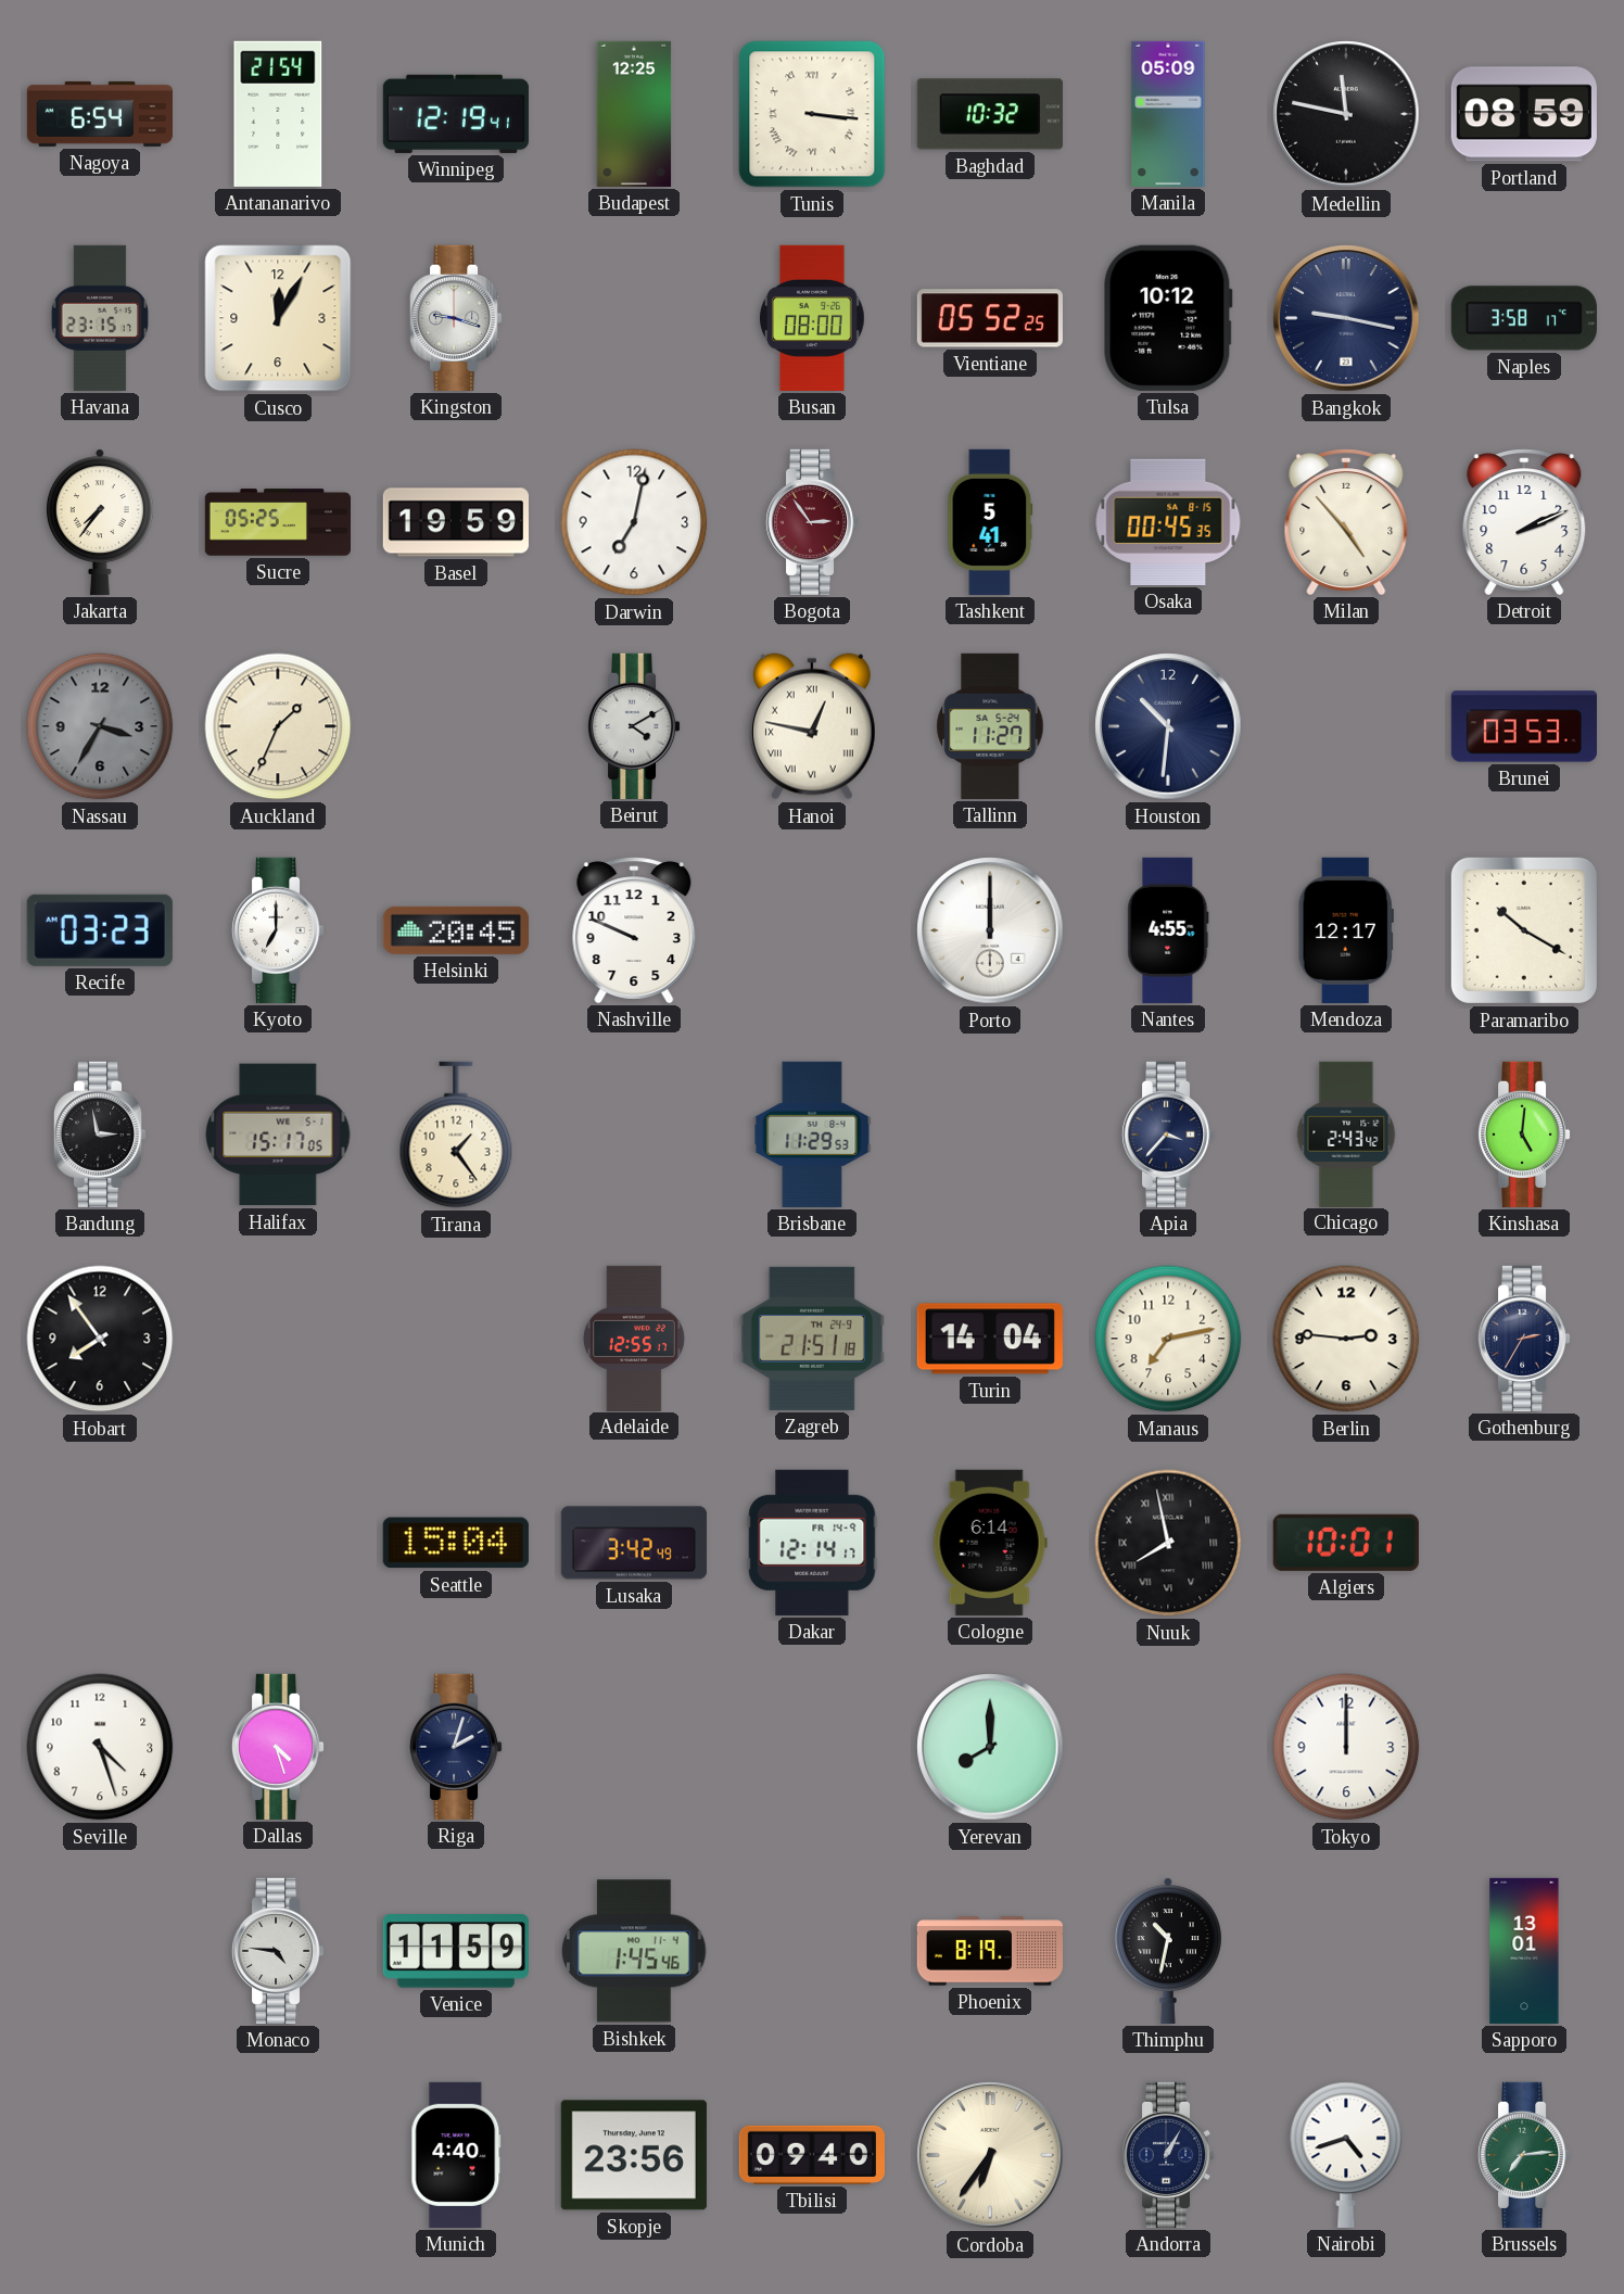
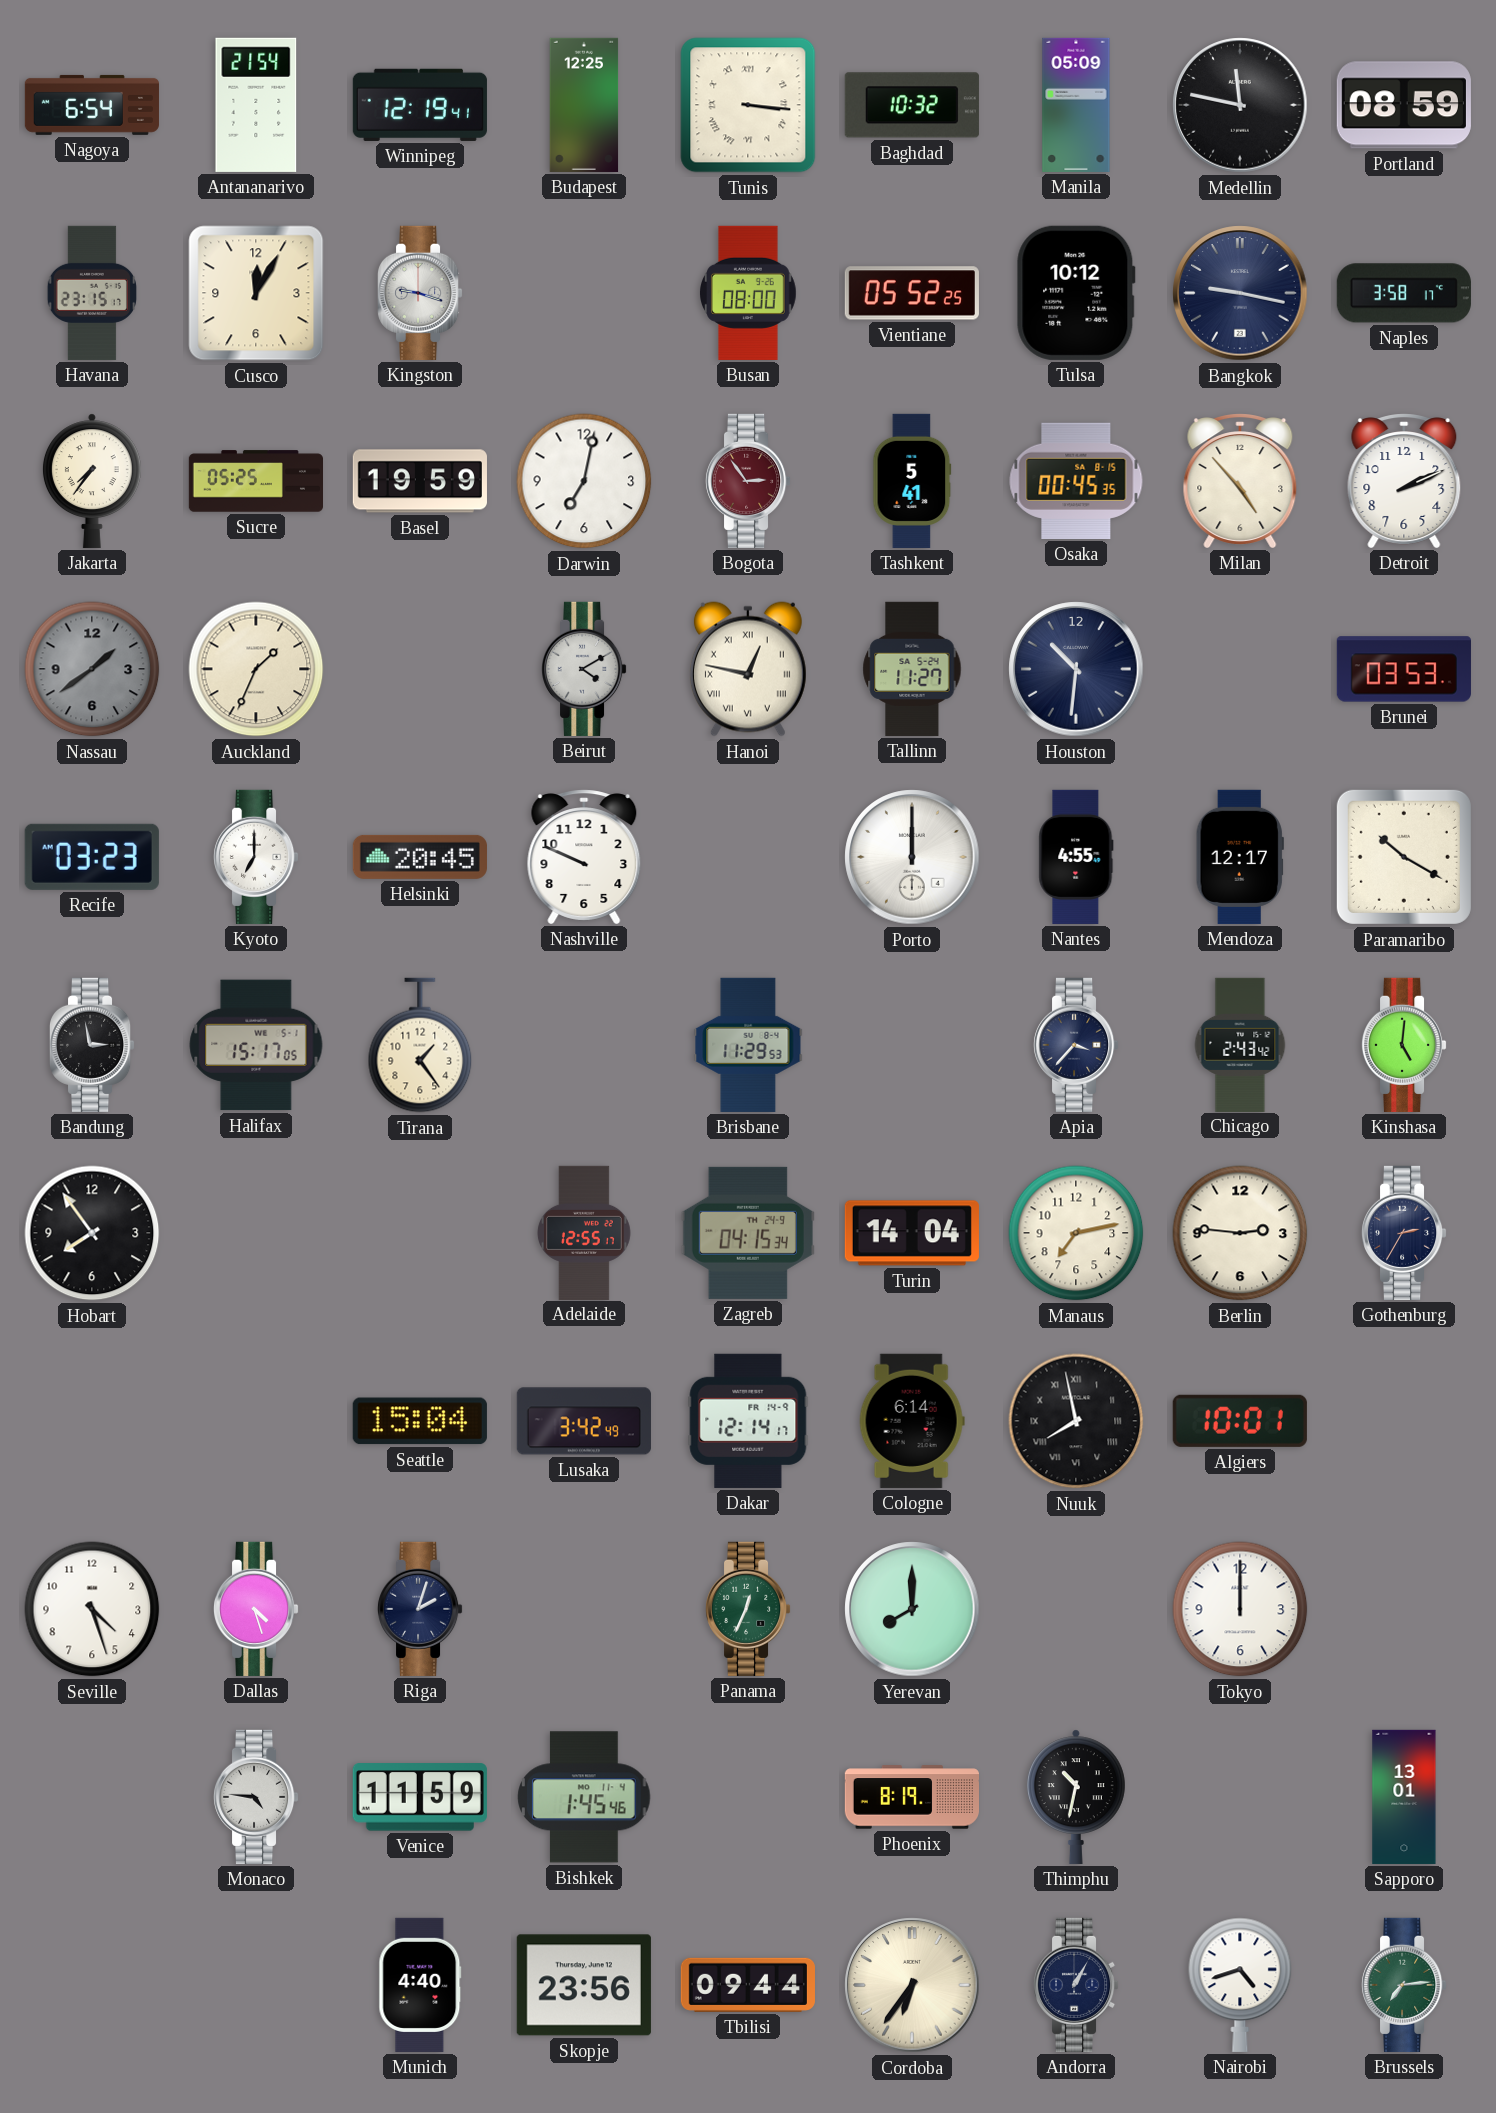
Nassau: 3:35 -> 1:39
Zagreb: 21:51 -> 04:15
Panama: none -> 12:34
Tbilisi: 09:40 -> 09:44
